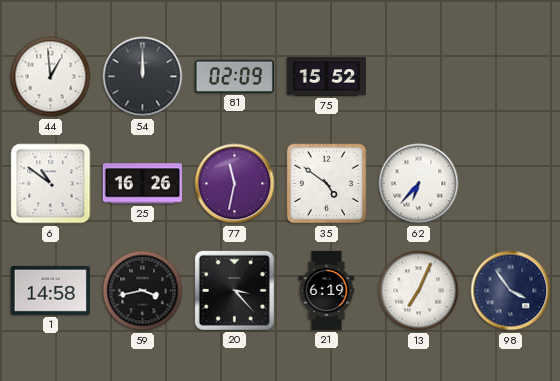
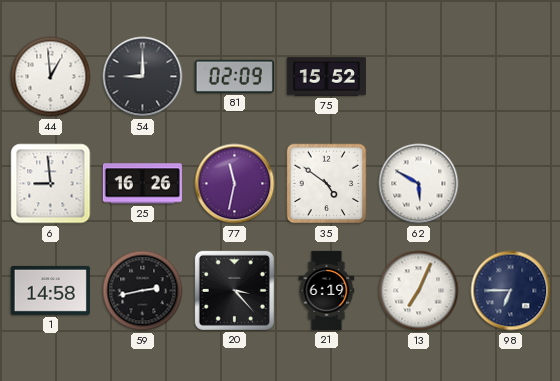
54: 12:00 -> 9:00
6: 10:51 -> 8:59
62: 6:37 -> 5:50
59: 3:43 -> 2:43
98: 3:54 -> 6:45
